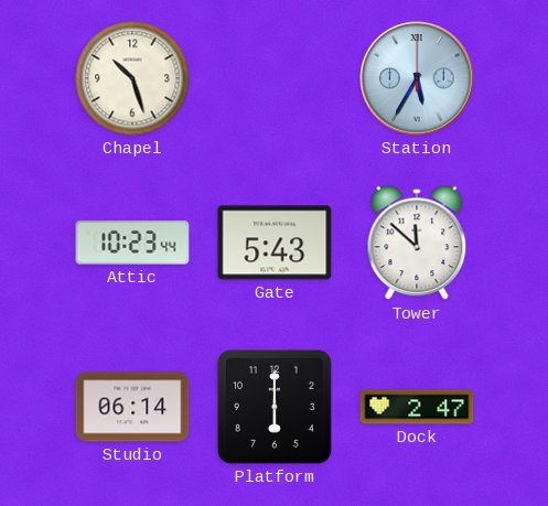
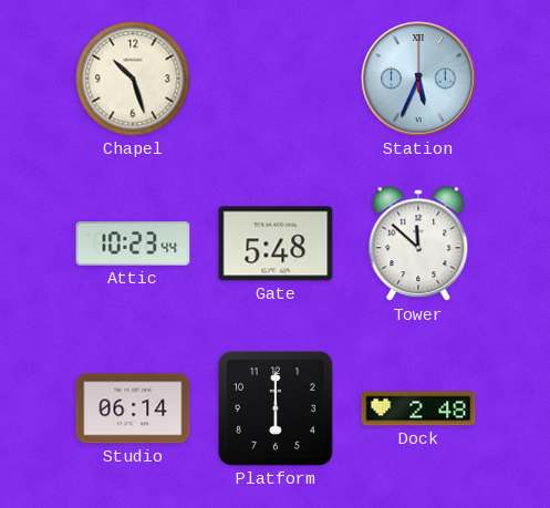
Station: 5:35 -> 5:34
Gate: 5:43 -> 5:48
Dock: 2:47 -> 2:48
